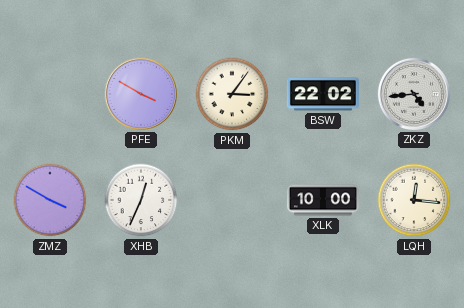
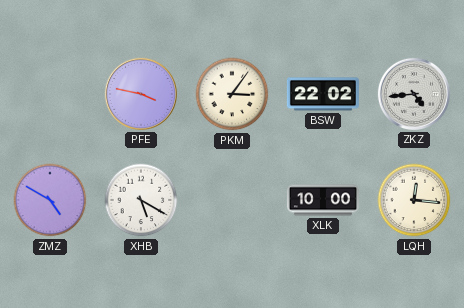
PFE: 3:50 -> 3:47
ZMZ: 3:50 -> 4:50
XHB: 12:34 -> 5:20
